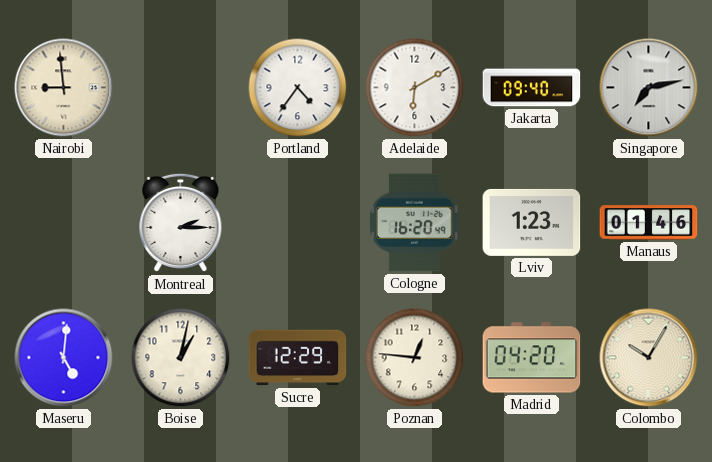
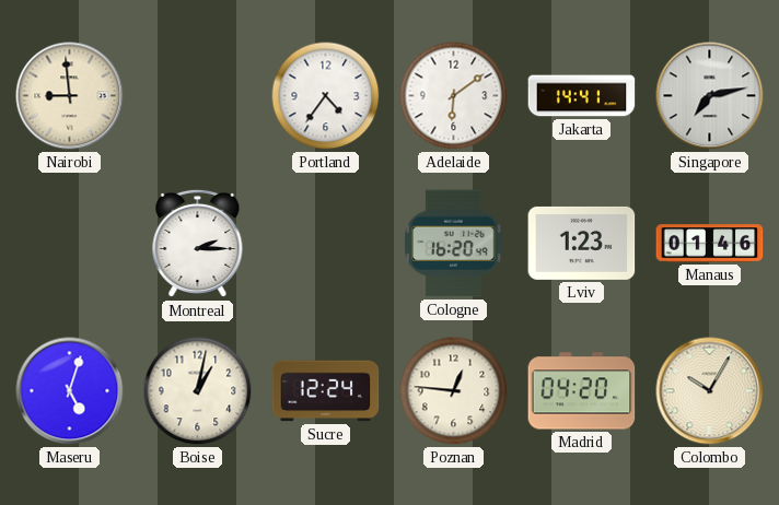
Adelaide: 6:10 -> 6:09
Jakarta: 09:40 -> 14:41
Maseru: 5:01 -> 5:03
Sucre: 12:29 -> 12:24
